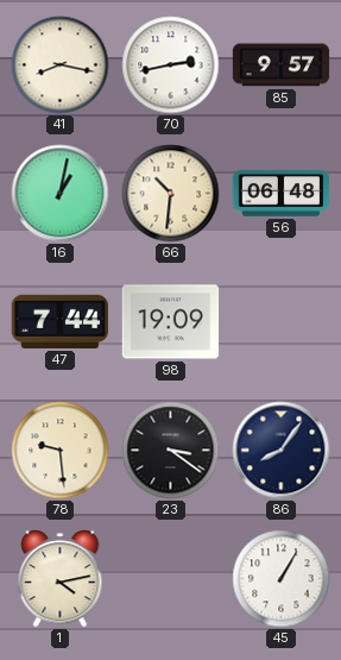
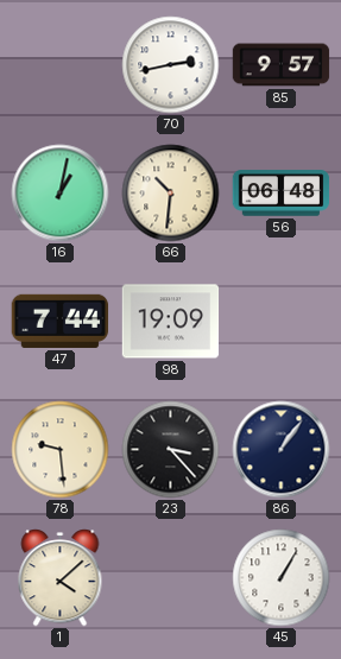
41: 8:17 -> none
23: 3:21 -> 3:23
86: 8:06 -> 1:06
1: 4:13 -> 4:08
